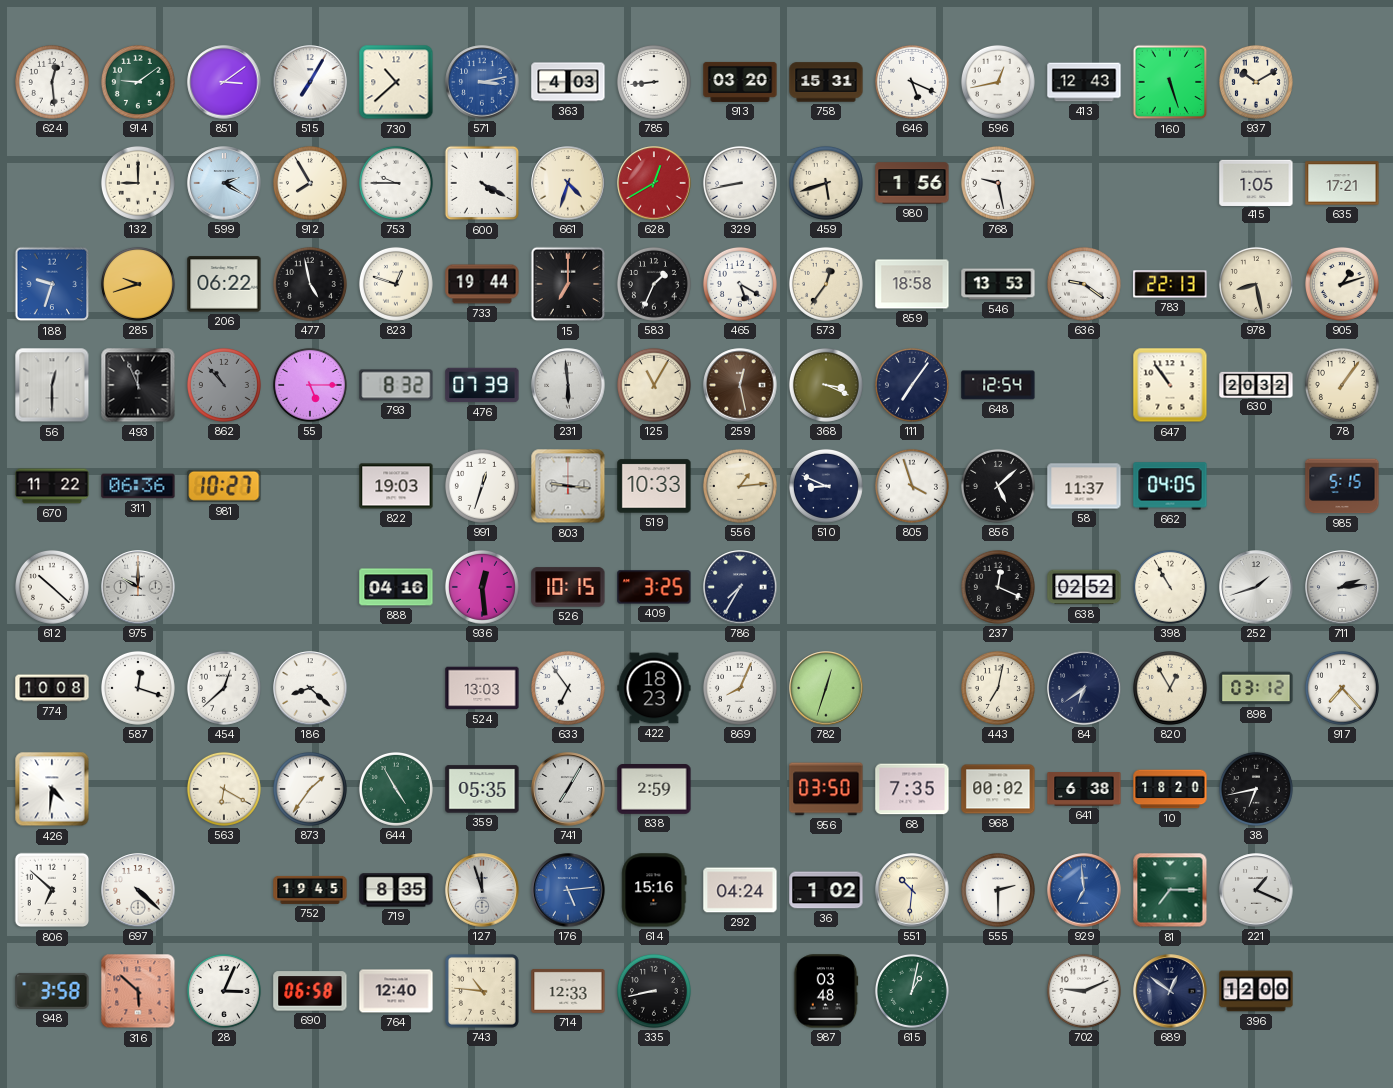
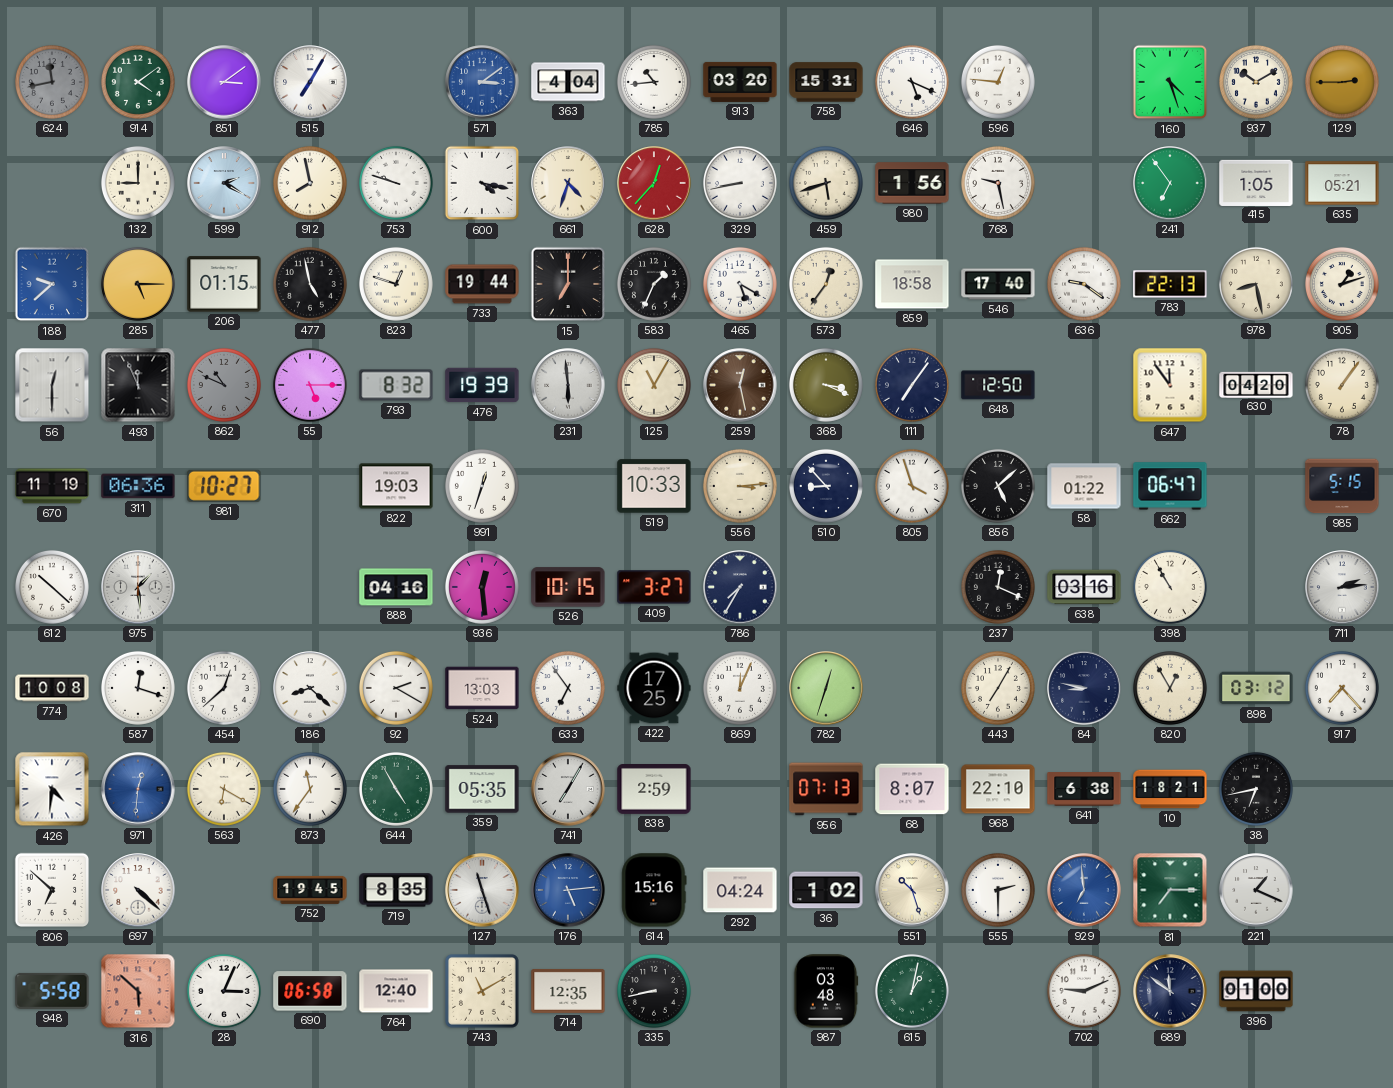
624: 12:29 -> 11:43
624 dial: white -> grey
914: 9:09 -> 4:09
730: 10:38 -> none
571: 3:13 -> 3:09
363: 4:03 -> 4:04
785: 8:44 -> 10:44
596: 12:43 -> 12:46
413: 12:43 -> none
160: 5:27 -> 4:27
129: none -> 2:45
912: 7:55 -> 7:58
753: 9:45 -> 9:48
600: 4:20 -> 4:17
628: 12:40 -> 12:37
241: none -> 6:54
635: 17:21 -> 05:21
188: 9:33 -> 9:38
285: 9:42 -> 5:15
206: 06:22 -> 01:15
546: 13:53 -> 17:40
862: 10:53 -> 10:49
476: 07:39 -> 19:39
648: 12:54 -> 12:50
647: 10:54 -> 11:54
630: 20:32 -> 04:20
670: 11:22 -> 11:19
803: 9:16 -> none
556: 1:14 -> 3:14
510: 8:49 -> 8:53
58: 11:37 -> 01:22
662: 04:05 -> 06:47
975: 10:00 -> 1:29
409: 3:25 -> 3:27
638: 02:52 -> 03:16
252: 1:42 -> none
92: none -> 2:20
422: 18:23 -> 17:25
869: 8:04 -> 12:04
443: 7:02 -> 7:05
84: 6:39 -> 8:47
971: none -> 12:31
873: 1:36 -> 11:36
956: 03:50 -> 07:13
68: 7:35 -> 8:07
968: 00:02 -> 22:10
10: 18:20 -> 18:21
127: 11:57 -> 11:27
551: 10:31 -> 10:27
948: 3:58 -> 5:58
743: 10:46 -> 11:10
714: 12:33 -> 12:35
689: 12:51 -> 11:51
396: 12:00 -> 01:00
